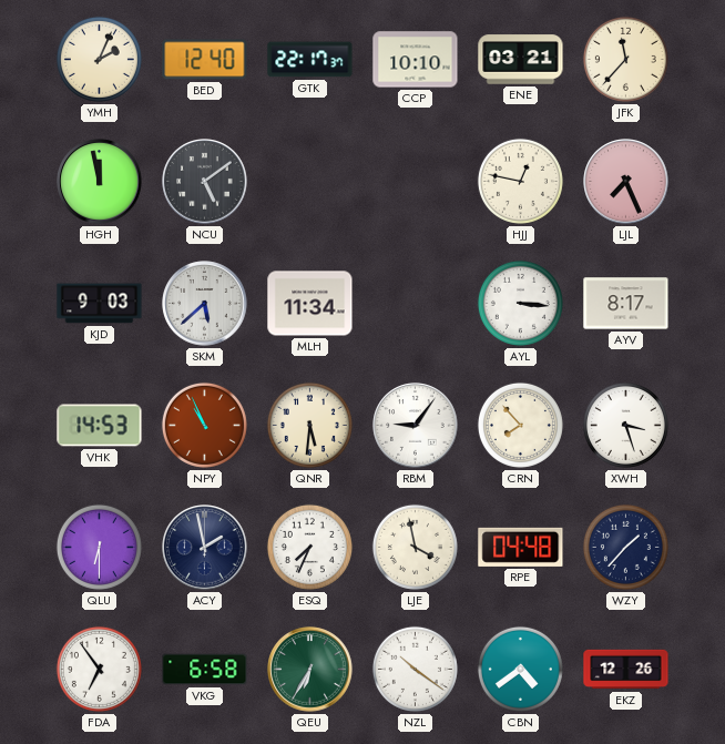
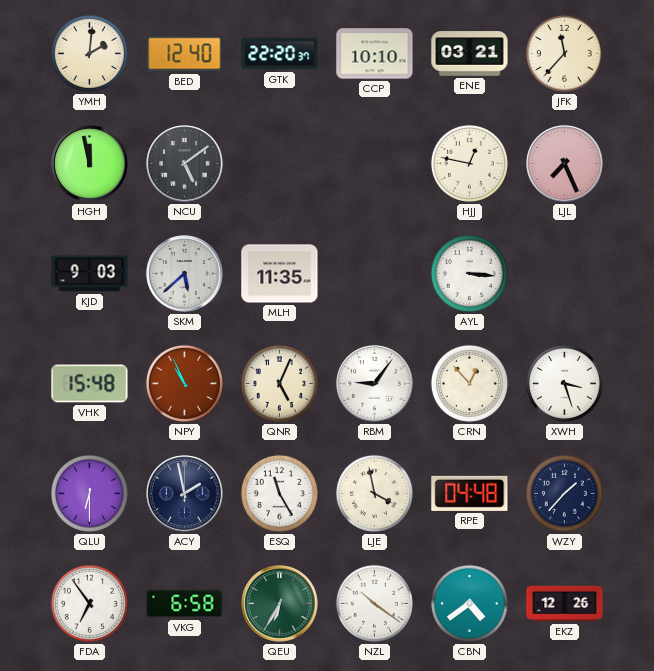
YMH: 2:04 -> 2:01
GTK: 22:17 -> 22:20
MLH: 11:34 -> 11:35
AYV: 8:17 -> none
VHK: 14:53 -> 15:48
QNR: 5:31 -> 5:04
CRN: 7:53 -> 12:53
ESQ: 7:34 -> 11:25
